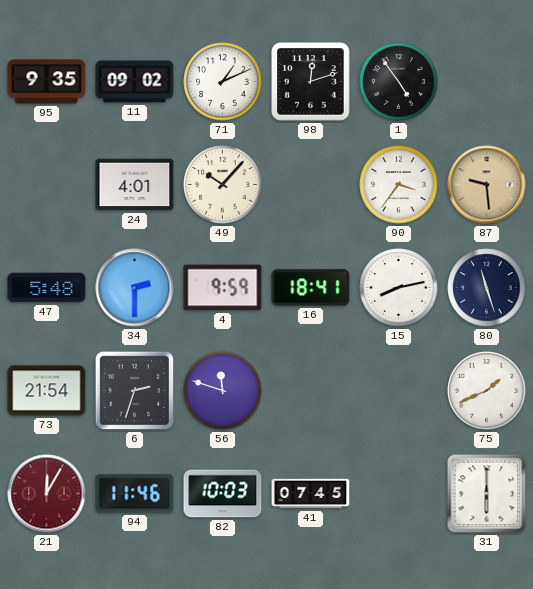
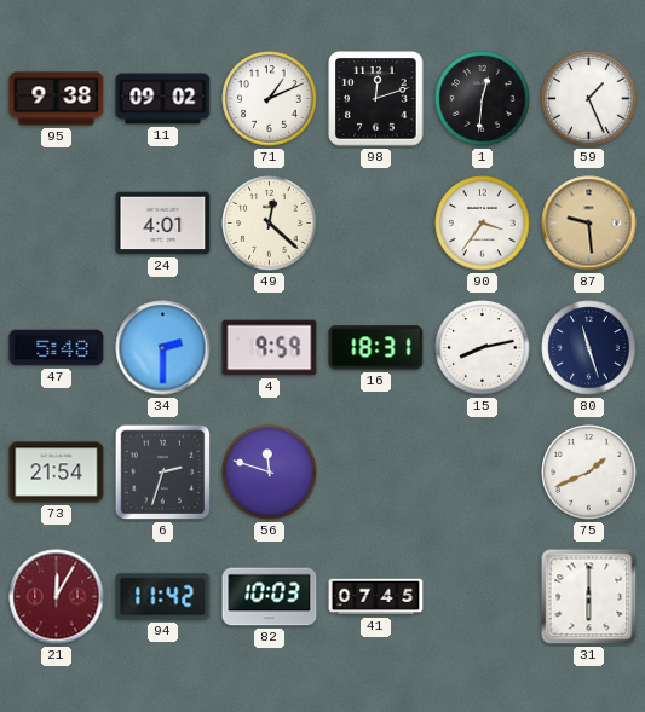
95: 9:35 -> 9:38
1: 4:54 -> 12:31
59: none -> 1:26
49: 10:07 -> 12:22
16: 18:41 -> 18:31
94: 11:46 -> 11:42
